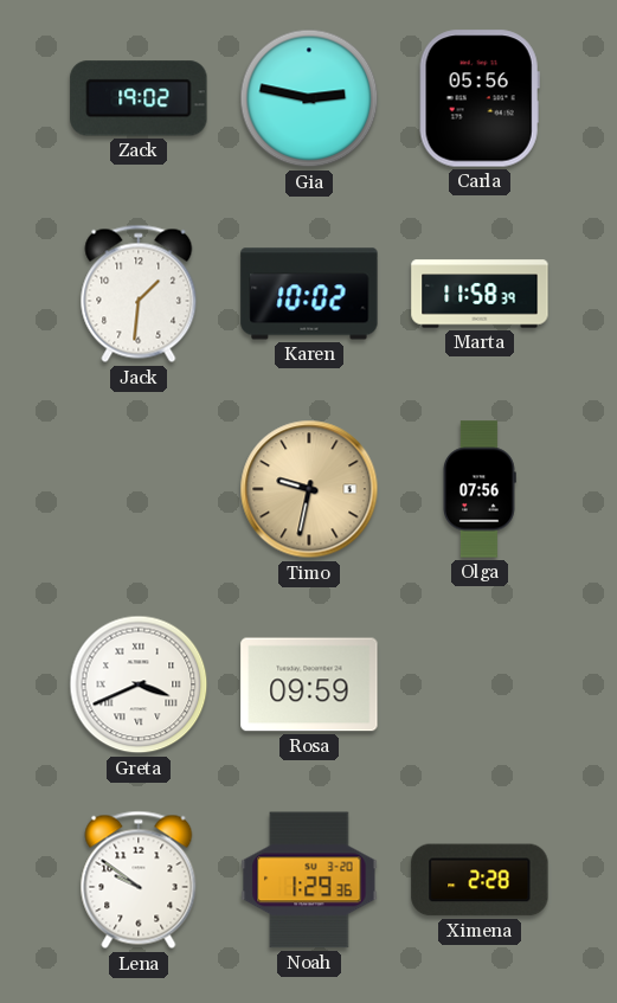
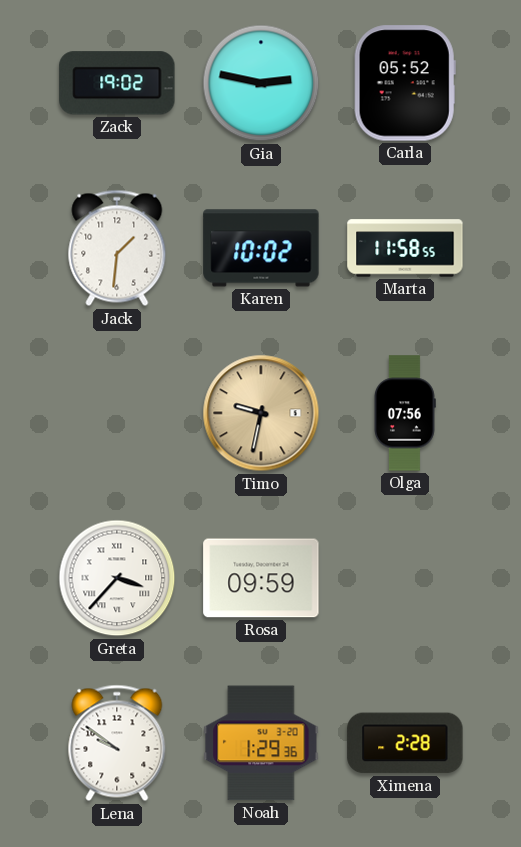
Carla: 05:56 -> 05:52
Marta: 11:58:39 -> 11:58:55
Greta: 3:41 -> 3:37
